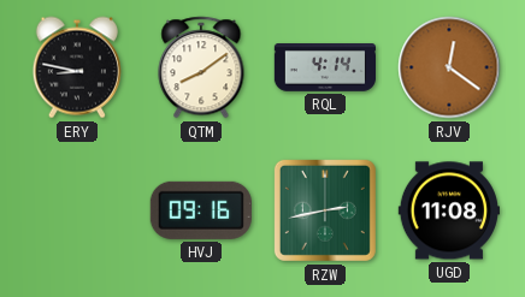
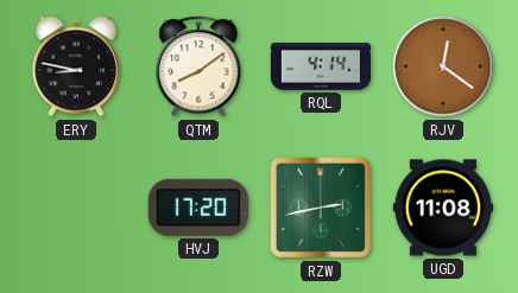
HVJ: 09:16 -> 17:20
